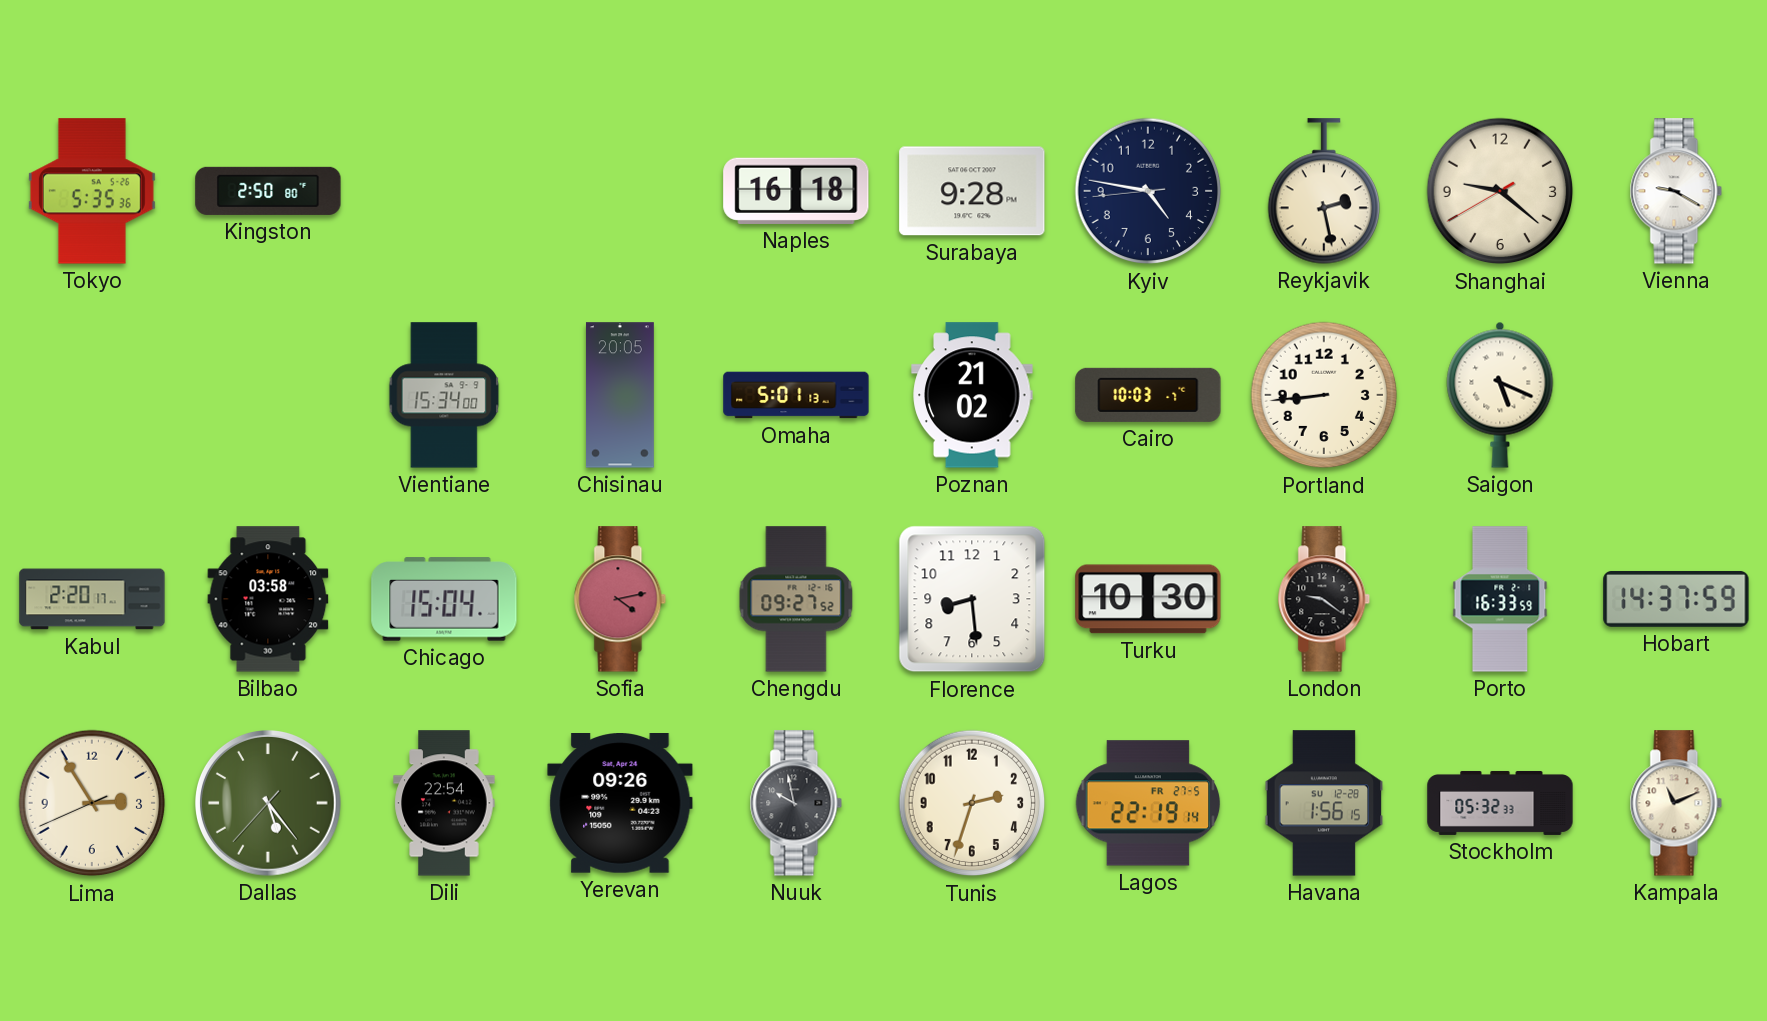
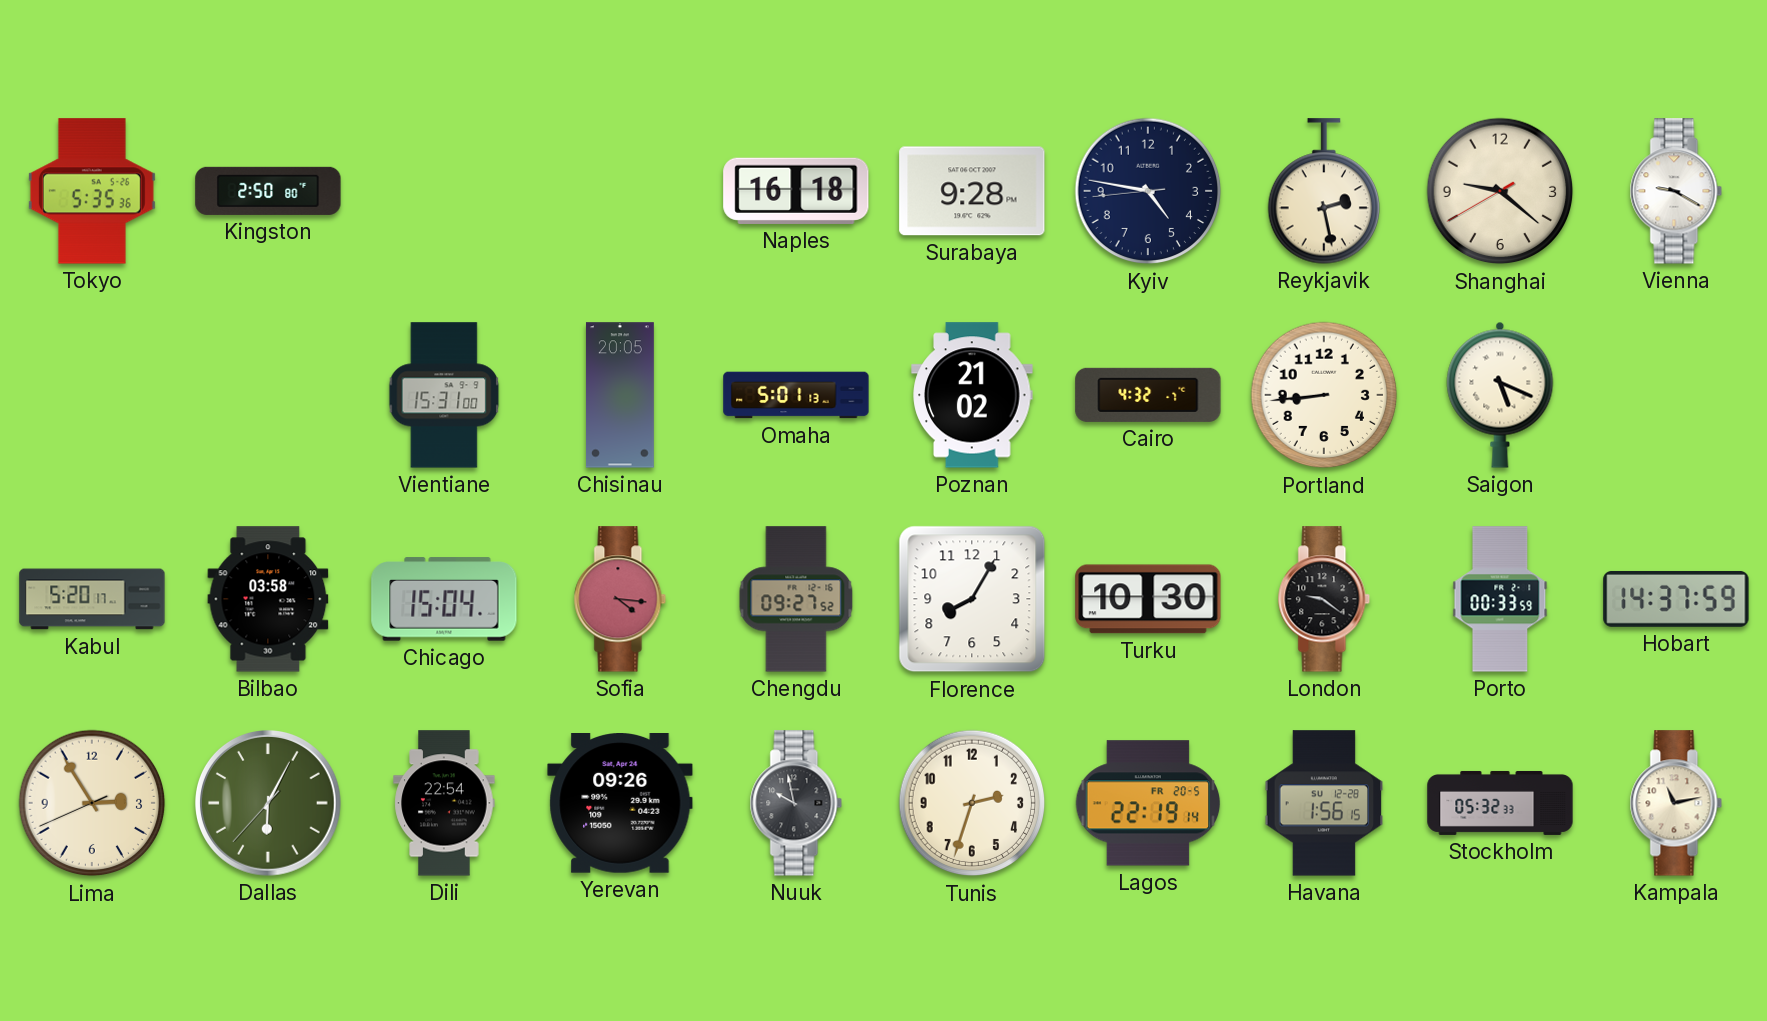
Vientiane: 15:34 -> 15:31
Cairo: 10:03 -> 4:32
Kabul: 2:20 -> 5:20
Sofia: 4:13 -> 4:16
Florence: 8:29 -> 8:05
Porto: 16:33 -> 00:33
Dallas: 5:23 -> 6:04
Lagos date: FR 27-5 -> FR 20-5
Kampala: 11:11 -> 11:13
